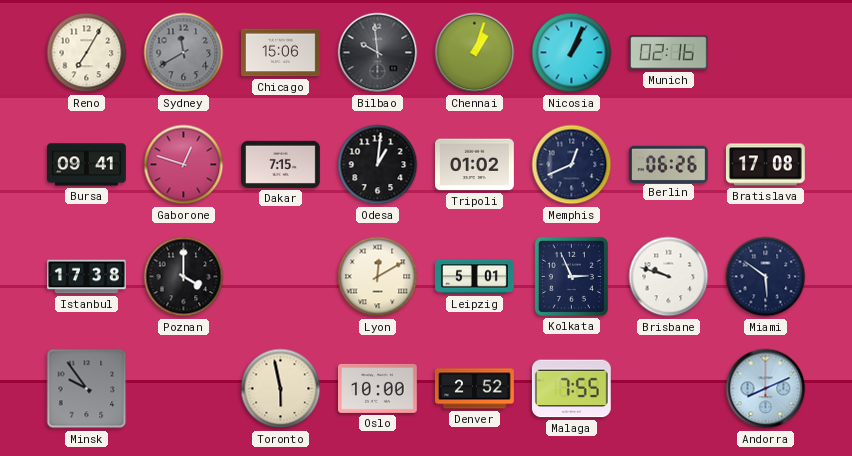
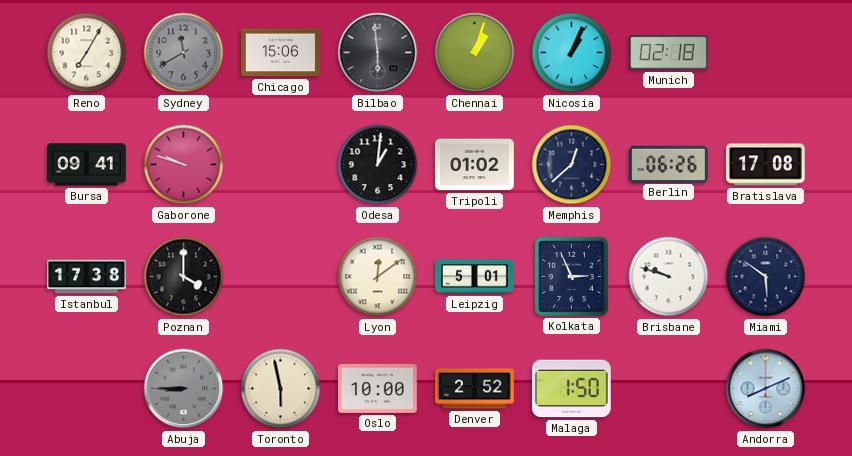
Bilbao: 9:59 -> 5:59
Munich: 02:16 -> 02:18
Gaborone: 12:48 -> 9:48
Dakar: 7:15 -> none
Memphis: 12:41 -> 12:38
Lyon: 12:10 -> 12:09
Minsk: 9:54 -> none
Abuja: none -> 8:45
Malaga: 7:55 -> 1:50
